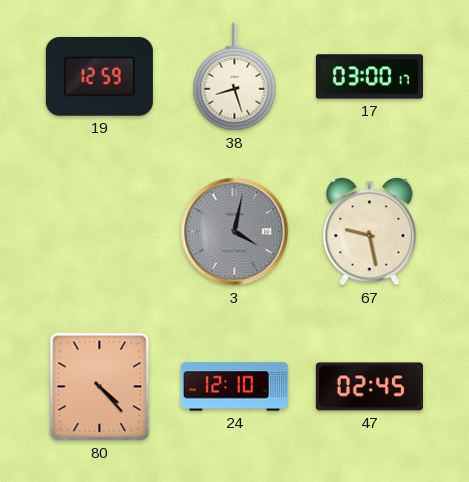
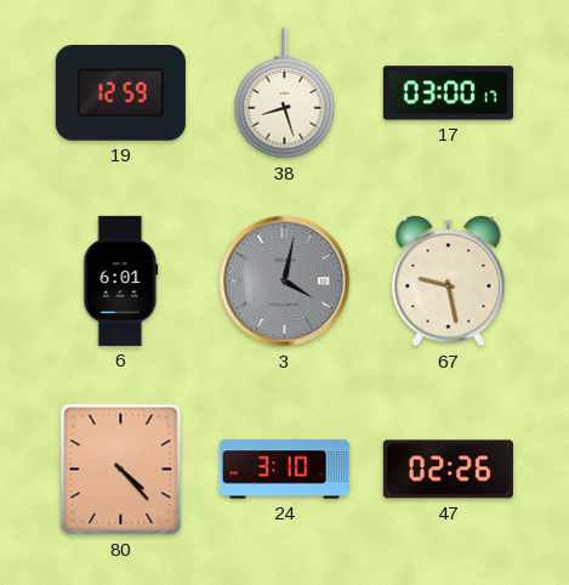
6: none -> 6:01
24: 12:10 -> 3:10
47: 02:45 -> 02:26
